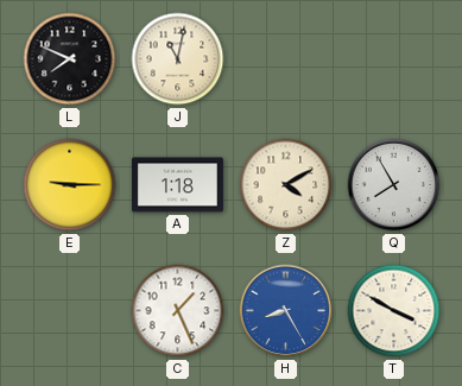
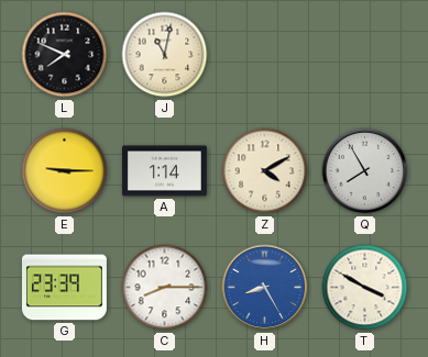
A: 1:18 -> 1:14
G: none -> 23:39
C: 1:26 -> 8:15
